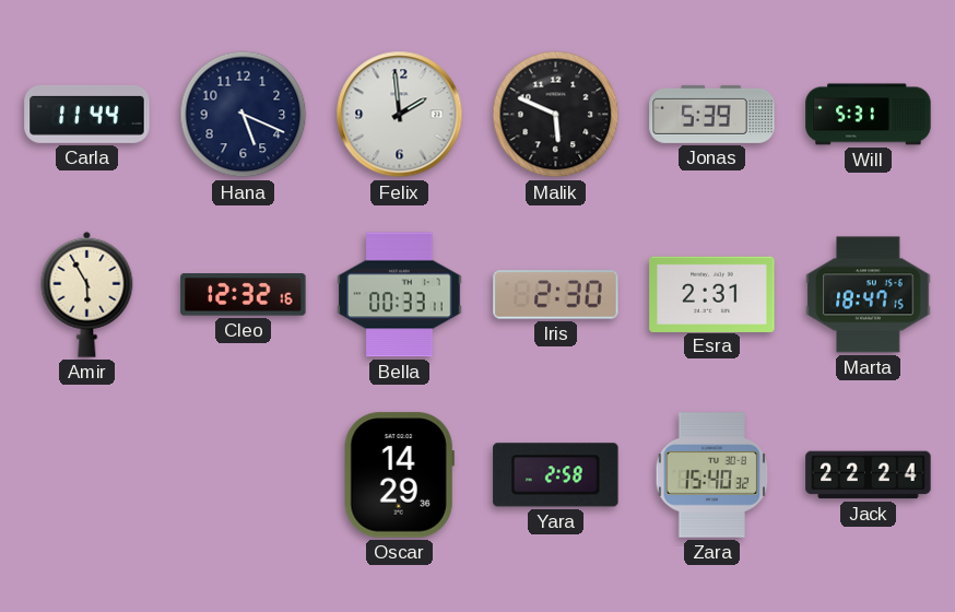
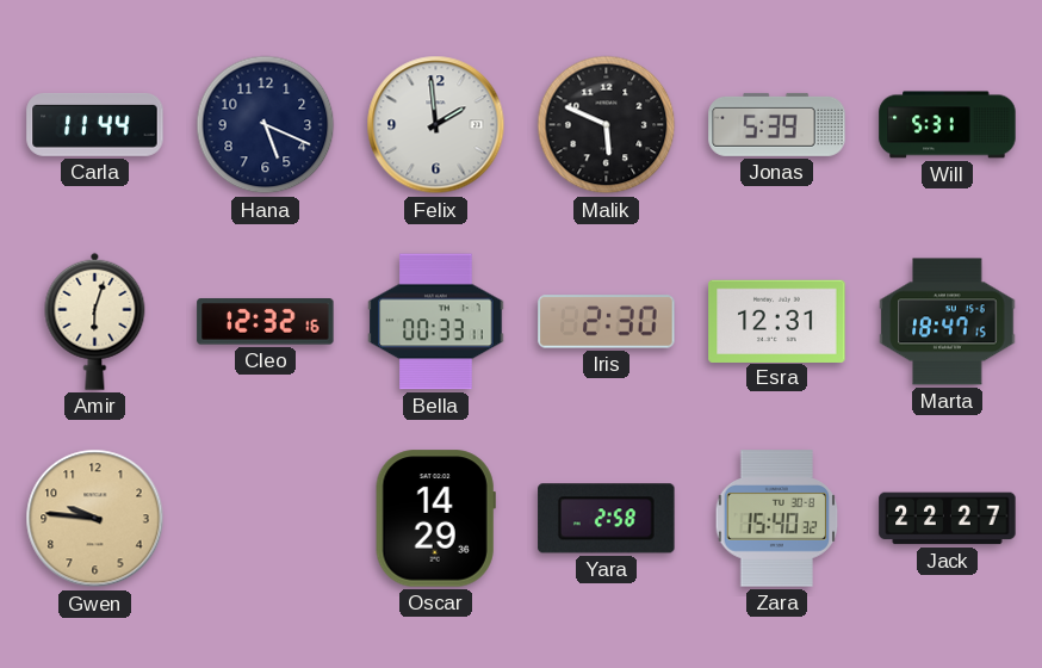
Amir: 5:55 -> 6:03
Esra: 2:31 -> 12:31
Gwen: none -> 9:46
Jack: 22:24 -> 22:27
